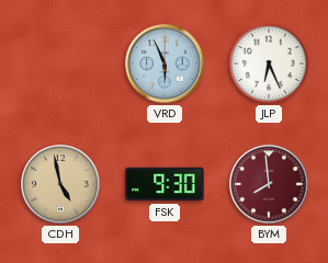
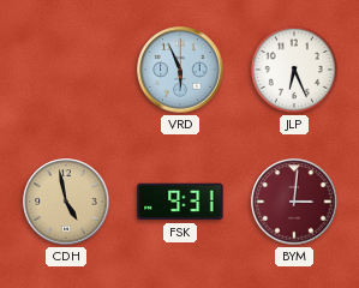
FSK: 9:30 -> 9:31
BYM: 7:59 -> 3:01
